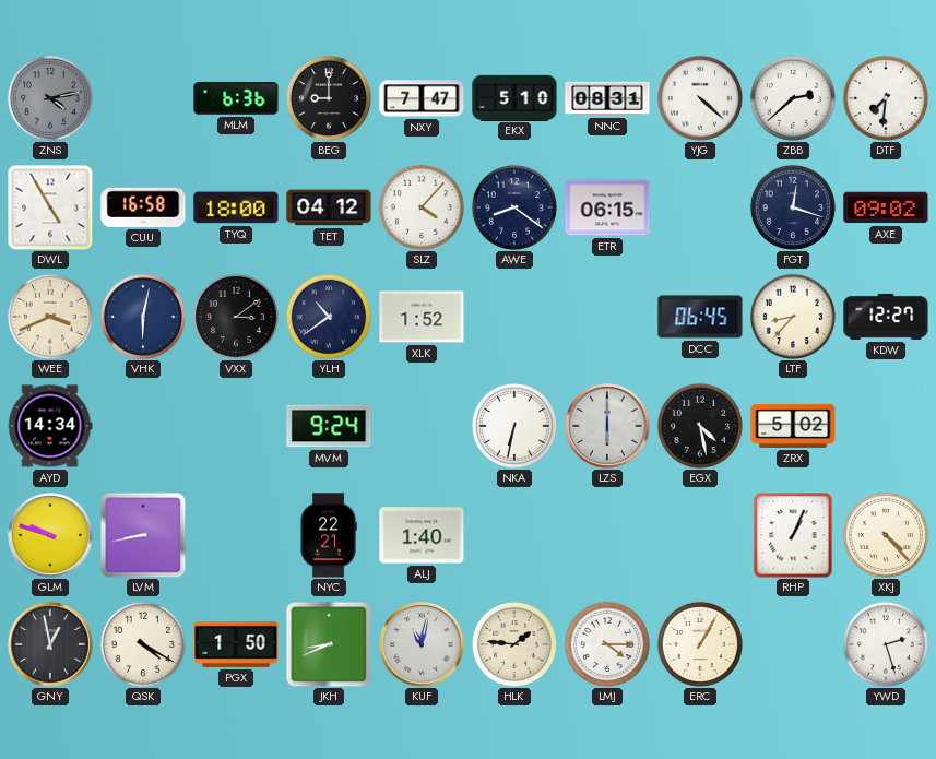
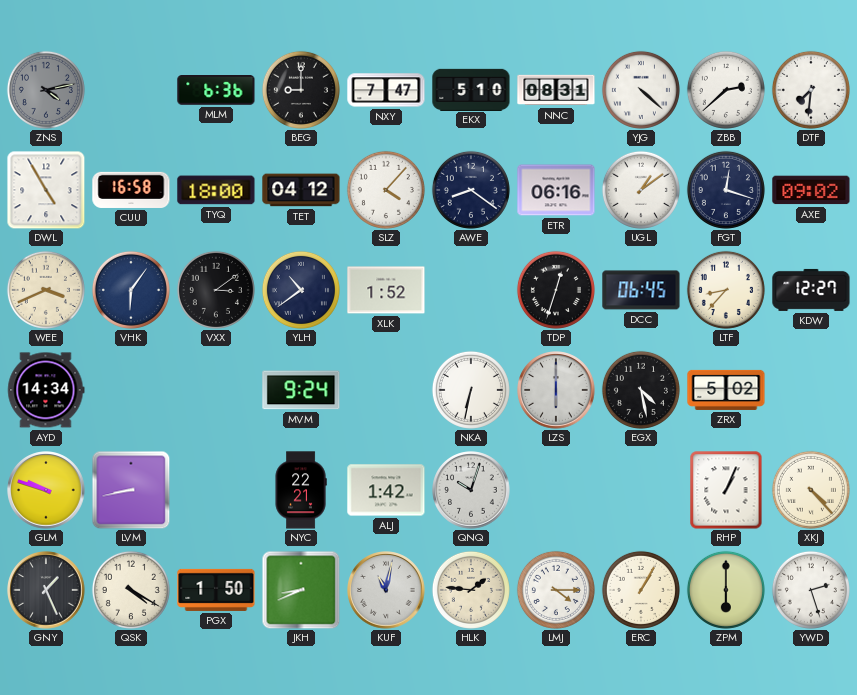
ETR: 06:15 -> 06:16
UGL: none -> 1:09
VHK: 6:02 -> 6:06
TDP: none -> 12:33
ALJ: 1:40 -> 1:42
QNQ: none -> 10:03
GNY: 12:58 -> 1:26
ZPM: none -> 6:00
